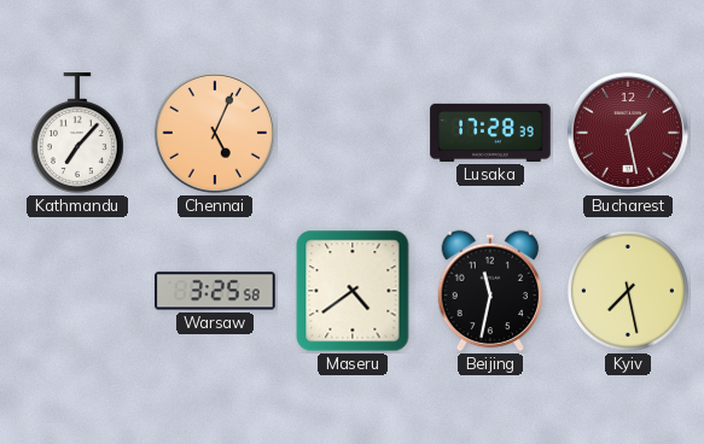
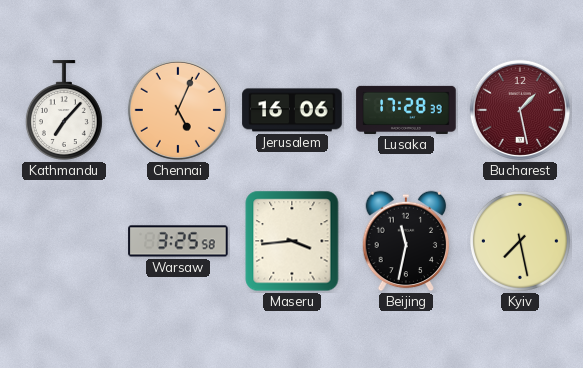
Jerusalem: none -> 16:06
Maseru: 4:39 -> 3:44
